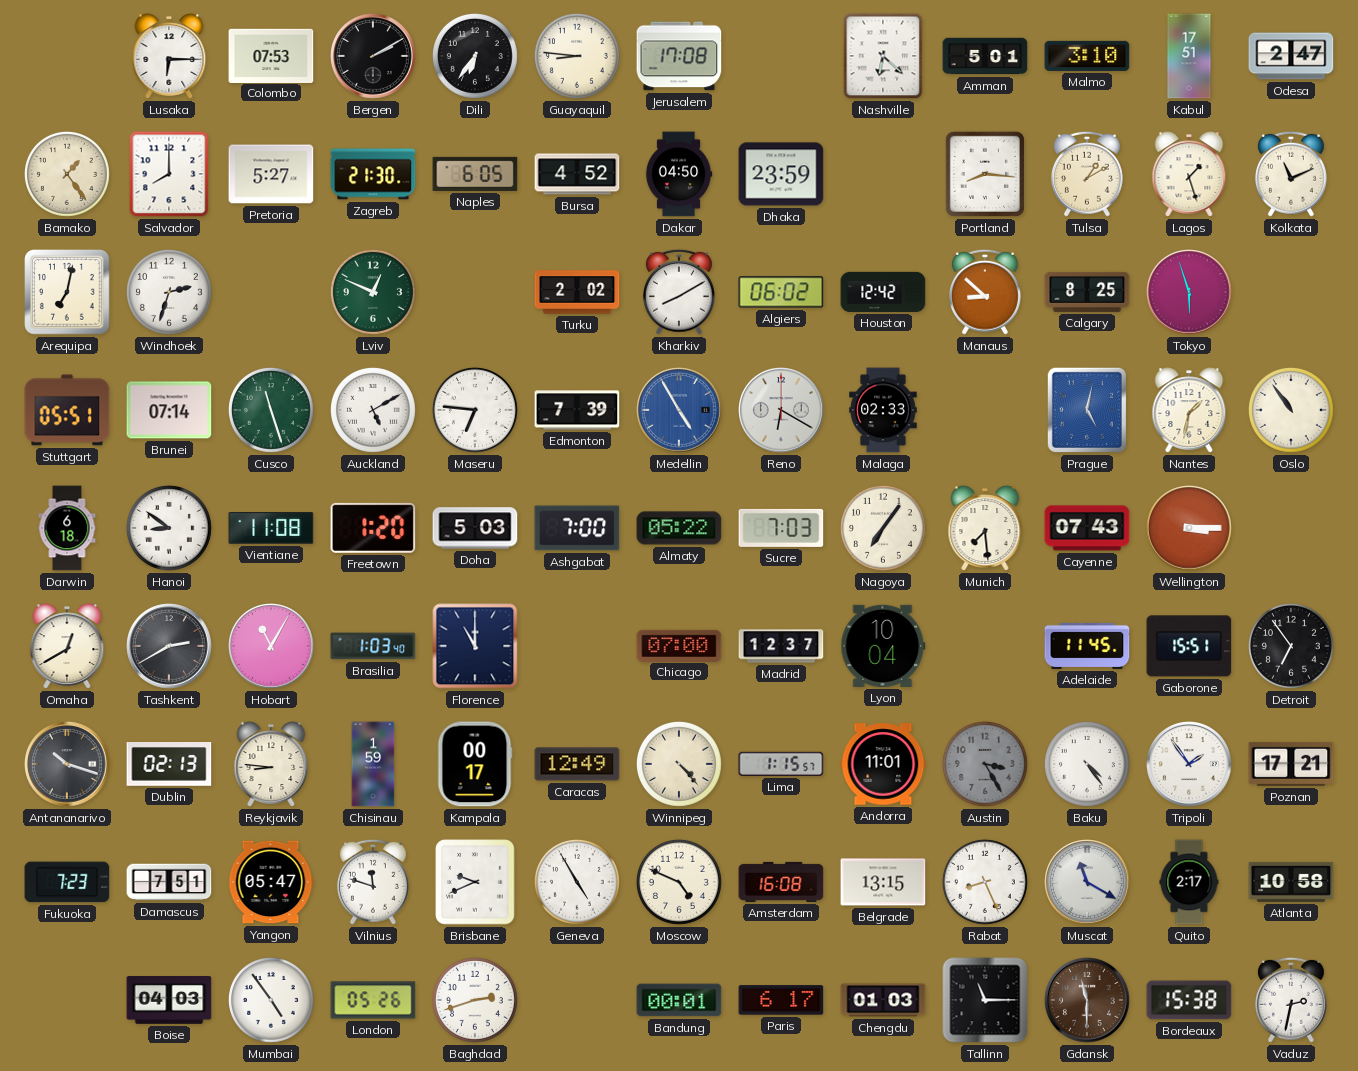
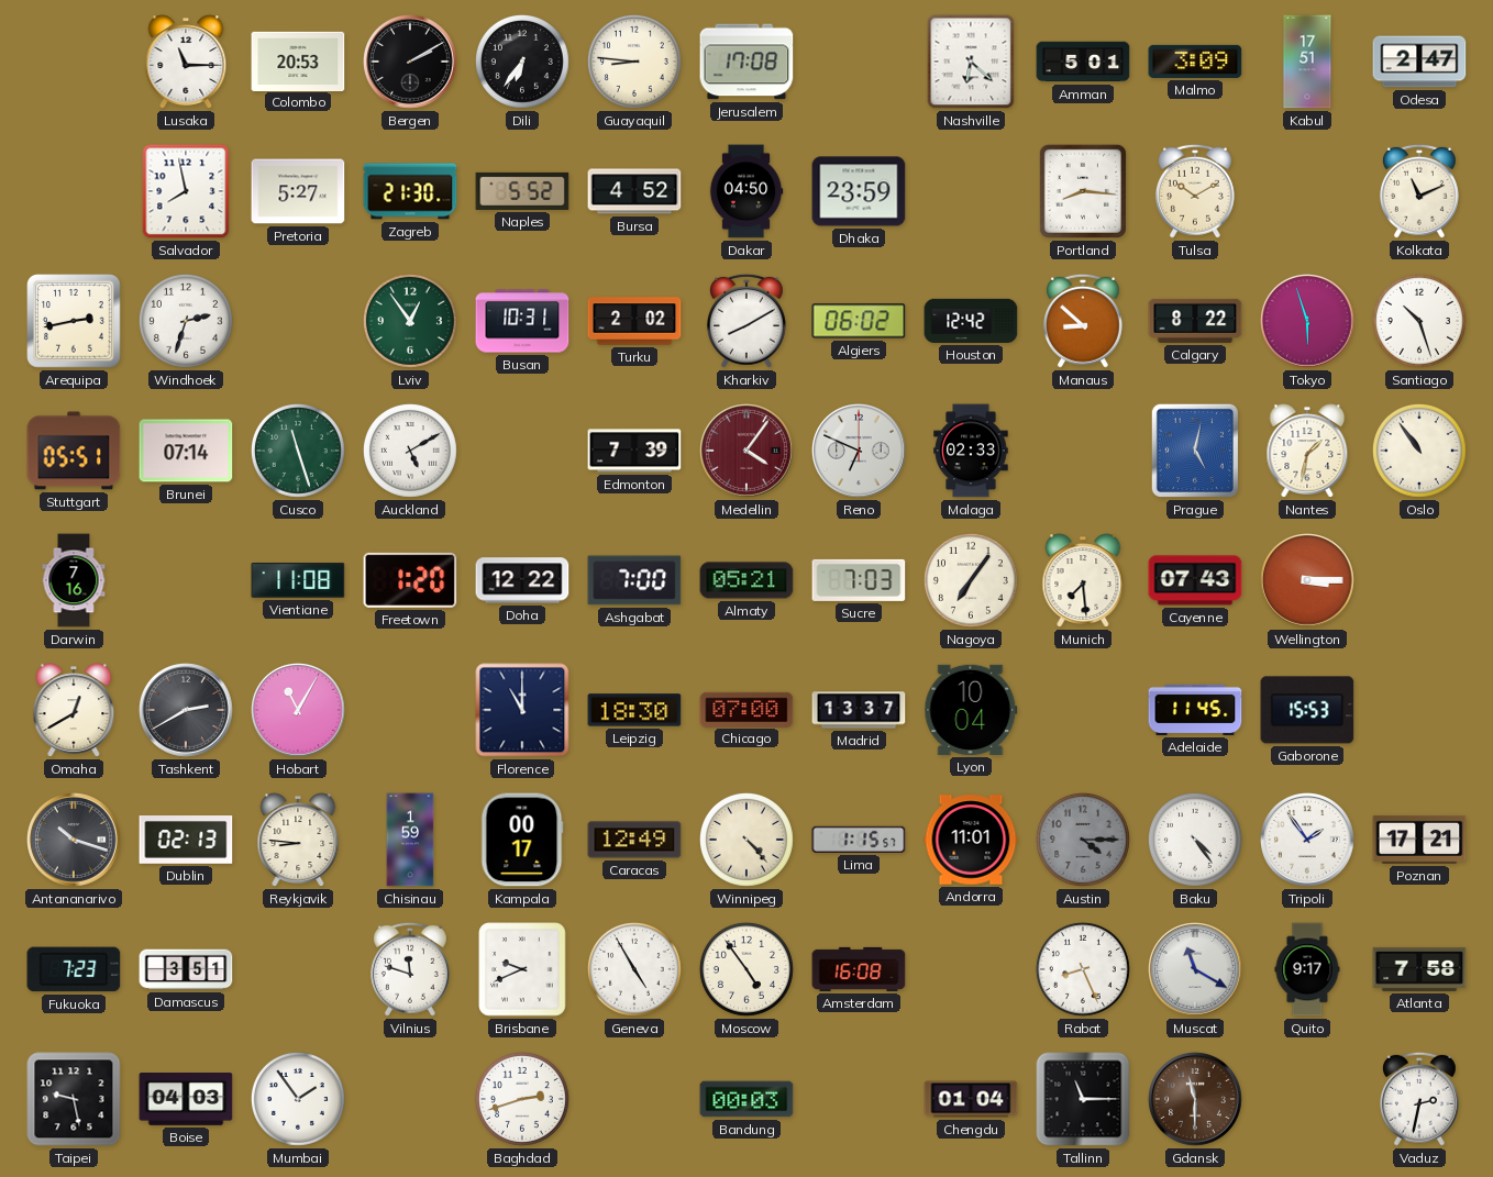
Lusaka: 6:15 -> 11:15
Colombo: 07:53 -> 20:53
Malmo: 3:10 -> 3:09
Bamako: 1:24 -> none
Salvador: 8:00 -> 7:58
Naples: 6:05 -> 5:52
Tulsa: 1:10 -> 10:10
Lagos: 1:27 -> none
Arequipa: 7:02 -> 2:43
Lviv: 12:49 -> 12:54
Busan: none -> 10:31
Calgary: 8:25 -> 8:22
Santiago: none -> 10:27
Maseru: 6:46 -> none
Medellin: 4:55 -> 4:06
Medellin dial: blue -> burgundy
Reno: 6:20 -> 6:49
Darwin: 6:18 -> 7:16
Hanoi: 8:51 -> none
Doha: 5:03 -> 12:22
Almaty: 05:22 -> 05:21
Brasilia: 1:03 -> none
Leipzig: none -> 18:30
Madrid: 12:37 -> 13:37
Gaborone: 15:51 -> 15:53
Detroit: 6:54 -> none
Austin: 3:25 -> 4:15
Damascus: 7:51 -> 3:51
Yangon: 05:47 -> none
Moscow: 4:49 -> 4:54
Belgrade: 13:15 -> none
Quito: 2:17 -> 9:17
Atlanta: 10:58 -> 7:58
Taipei: none -> 9:28
Mumbai: 4:54 -> 1:54
London: 05:26 -> none
Bandung: 00:01 -> 00:03
Paris: 6:17 -> none
Chengdu: 01:03 -> 01:04
Bordeaux: 15:38 -> none
